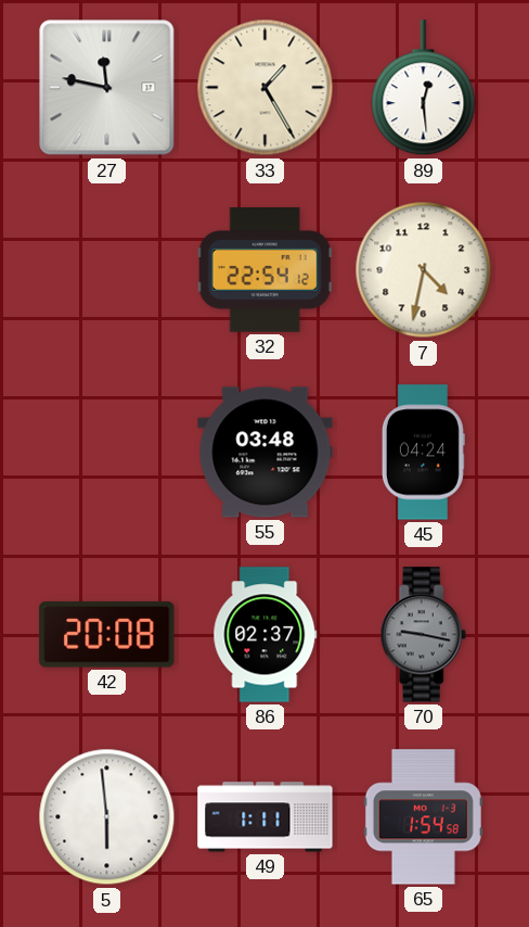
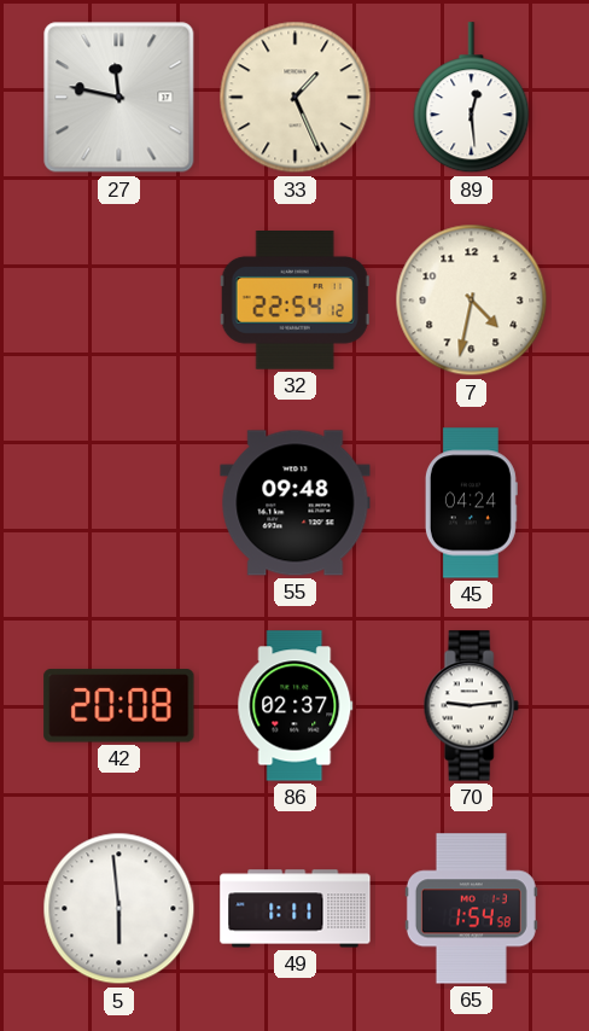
33: 1:25 -> 1:26
55: 03:48 -> 09:48
70: 9:17 -> 9:14
70 dial: grey -> white
